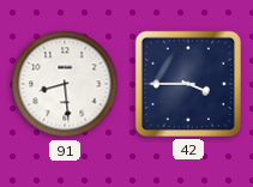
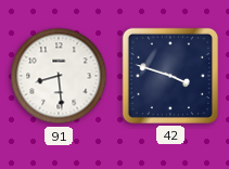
42: 3:45 -> 3:48
